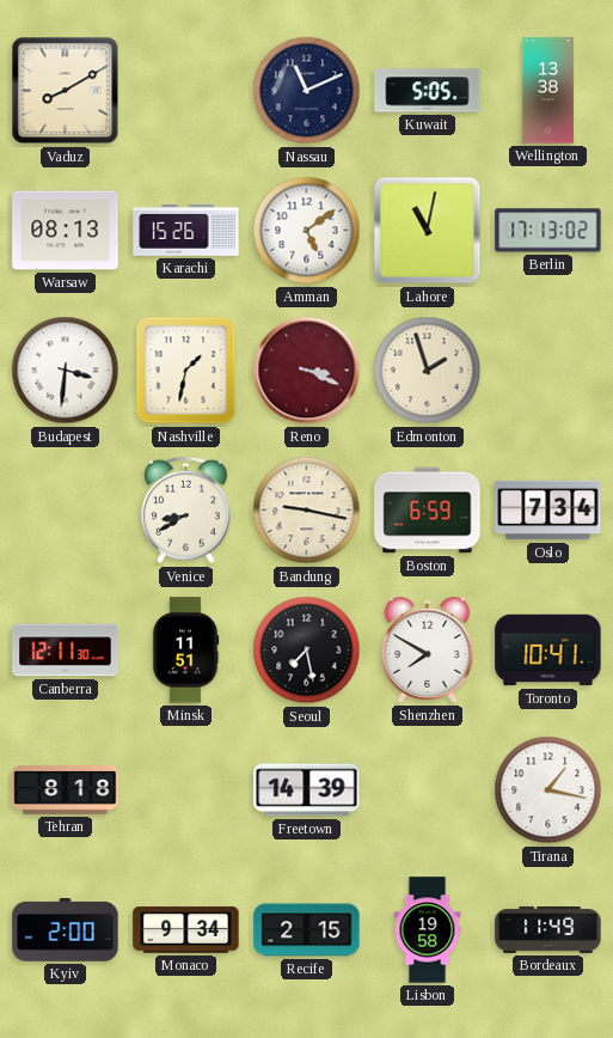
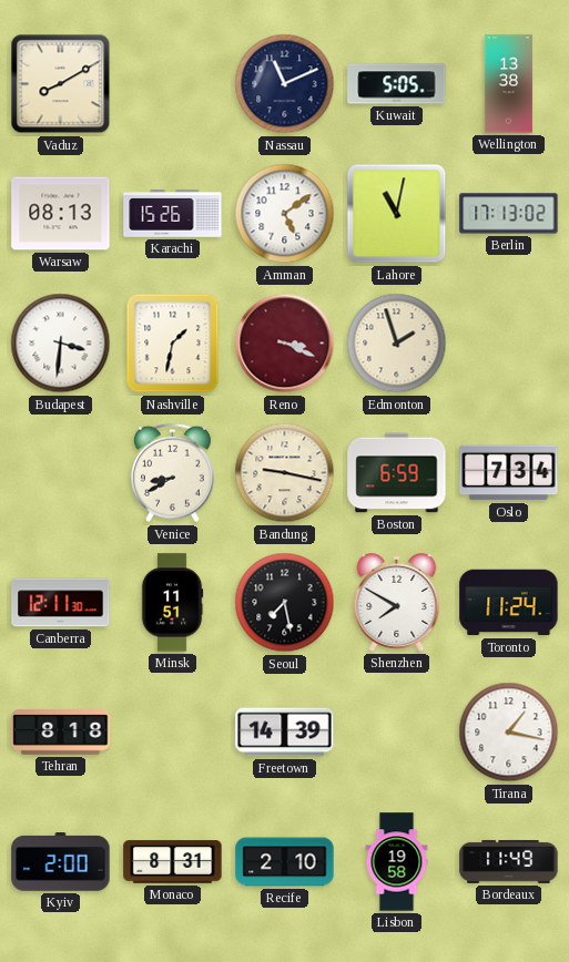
Toronto: 10:41 -> 11:24
Monaco: 9:34 -> 8:31
Recife: 2:15 -> 2:10
